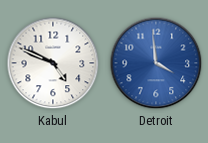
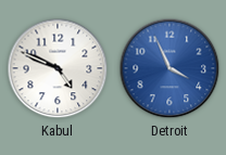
Detroit: 3:59 -> 3:56
